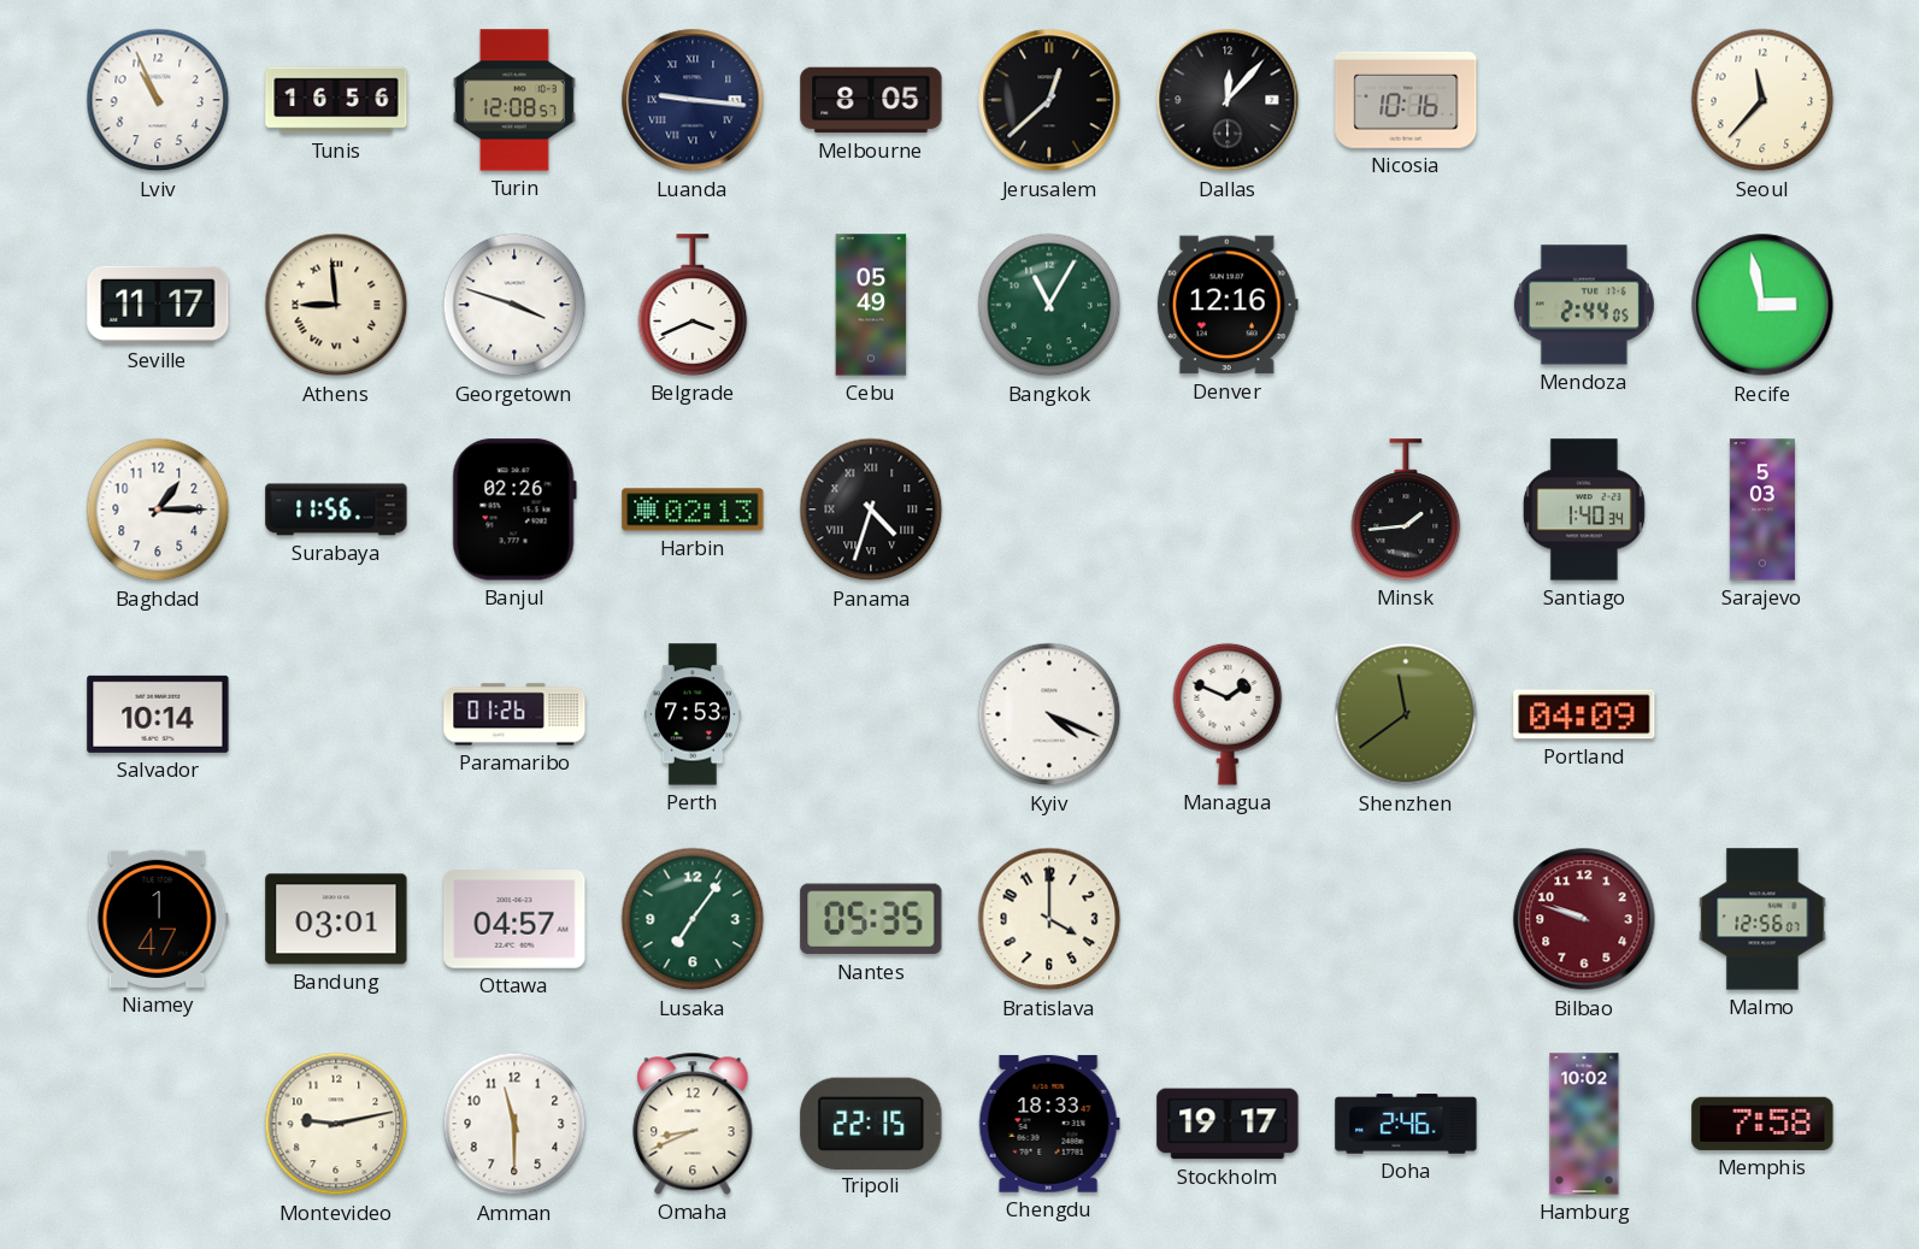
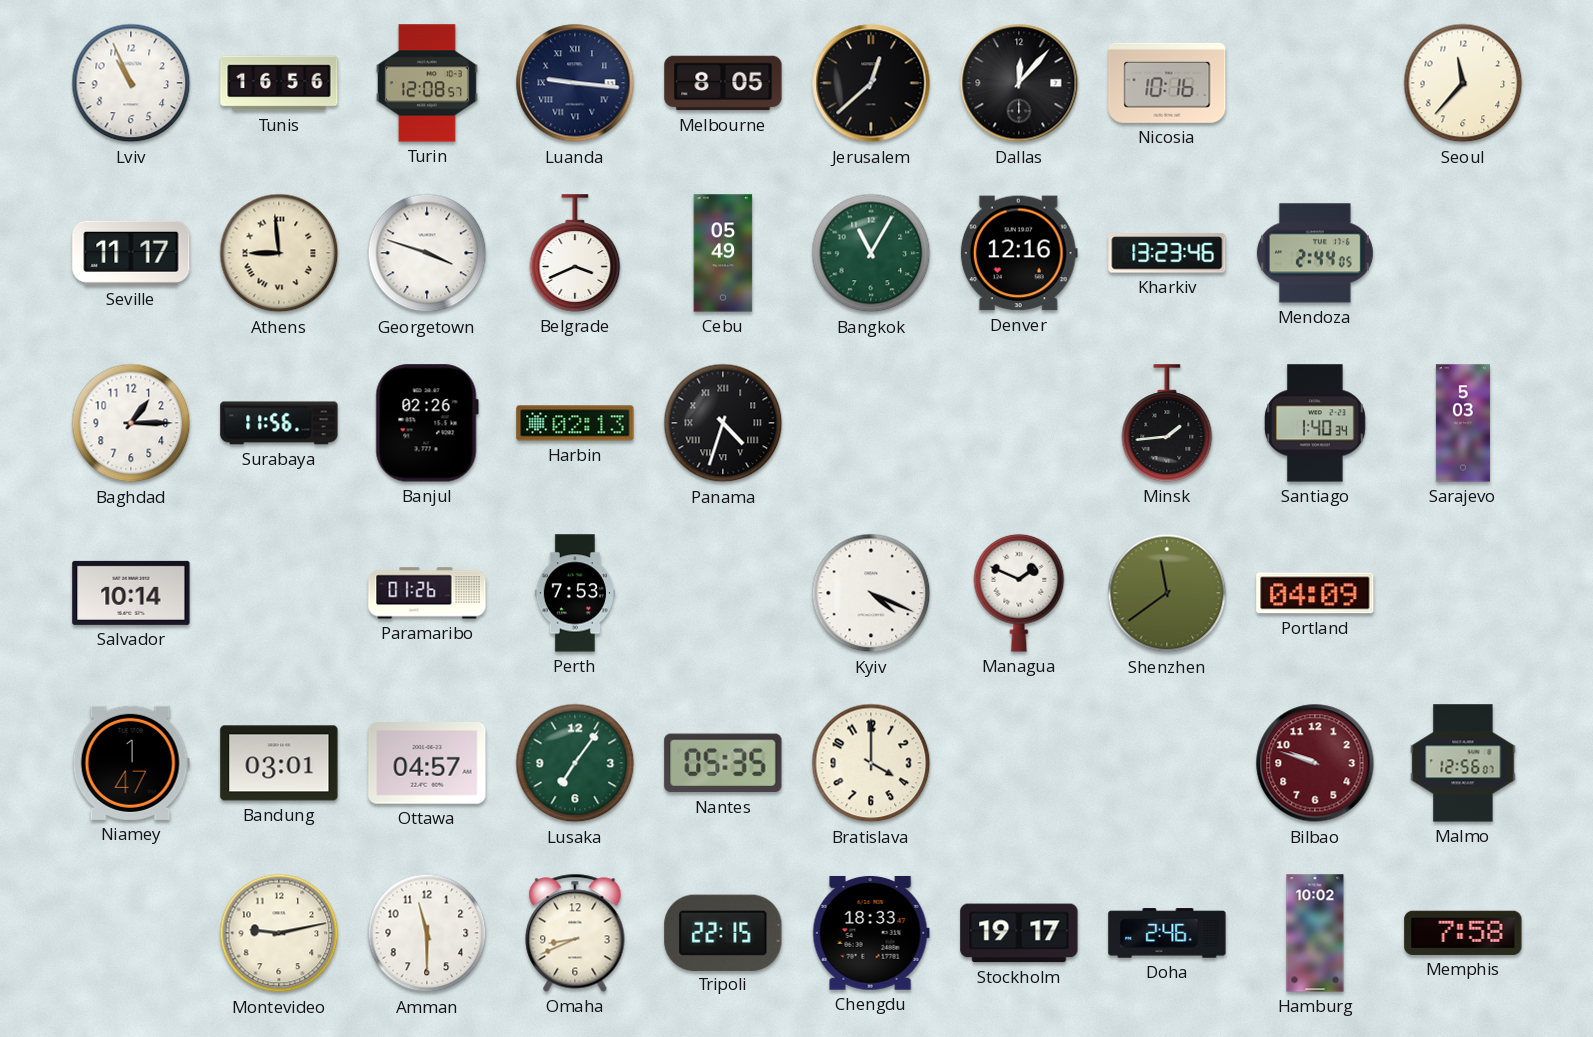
Kharkiv: none -> 13:23
Recife: 2:58 -> none
